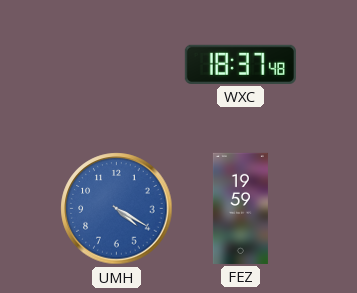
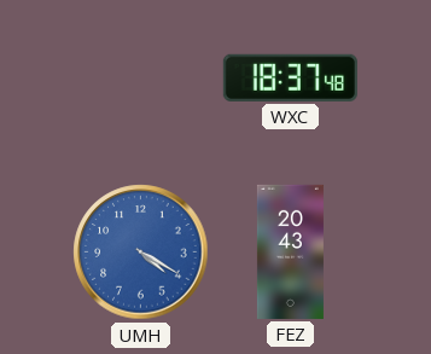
FEZ: 19:59 -> 20:43
